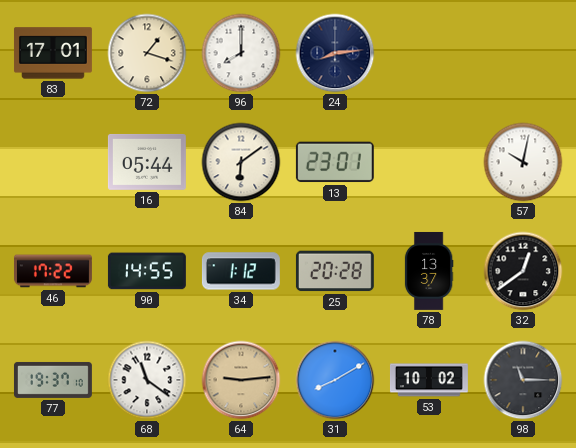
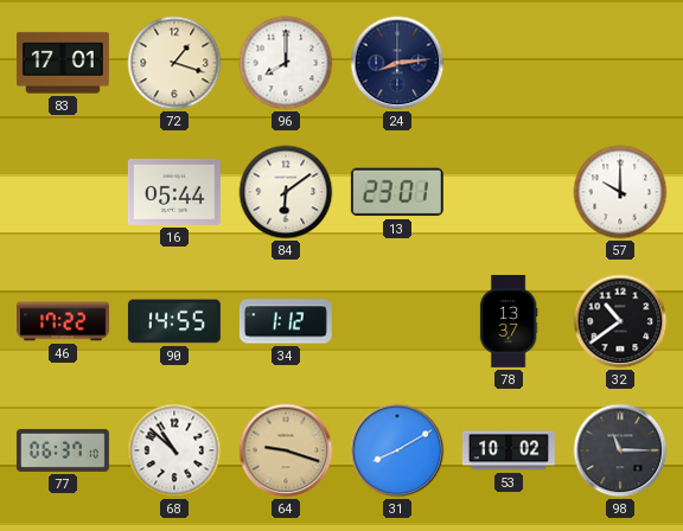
57: 10:02 -> 10:00
25: 20:28 -> none
32: 12:39 -> 10:39
77: 19:37 -> 06:37
68: 11:21 -> 10:52
64: 9:14 -> 9:18
